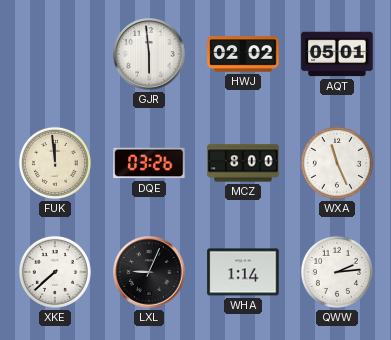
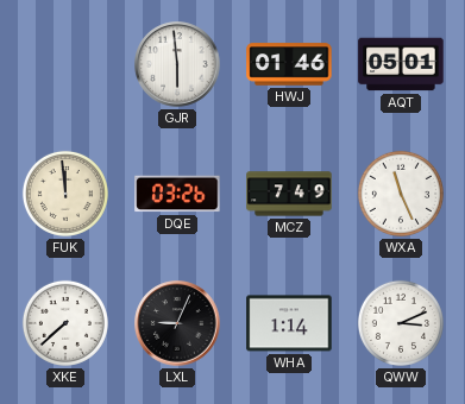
HWJ: 02:02 -> 01:46
MCZ: 8:00 -> 7:49
QWW: 2:14 -> 3:11
